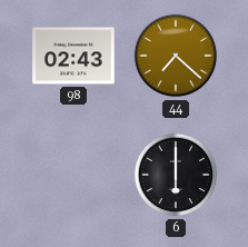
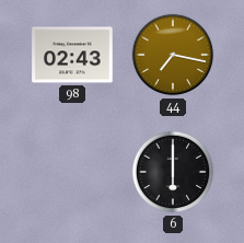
44: 7:22 -> 7:17
